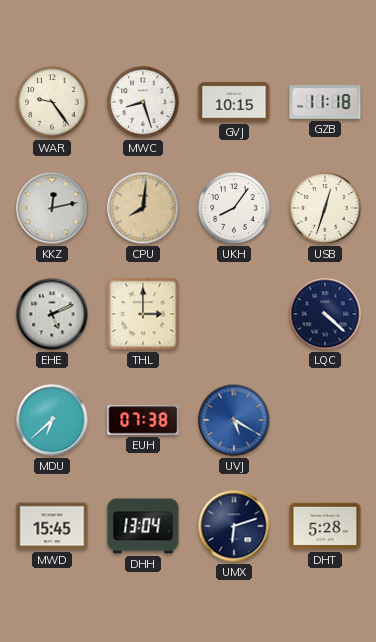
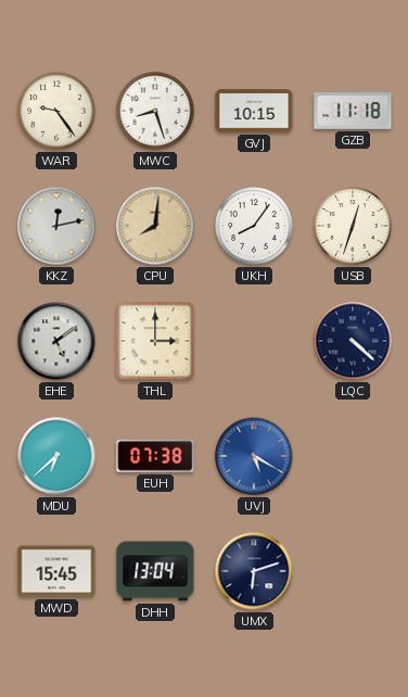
EHE: 5:11 -> 5:09
DHT: 5:28 -> none
